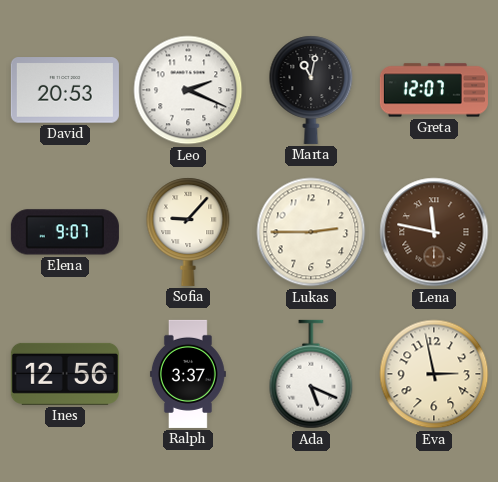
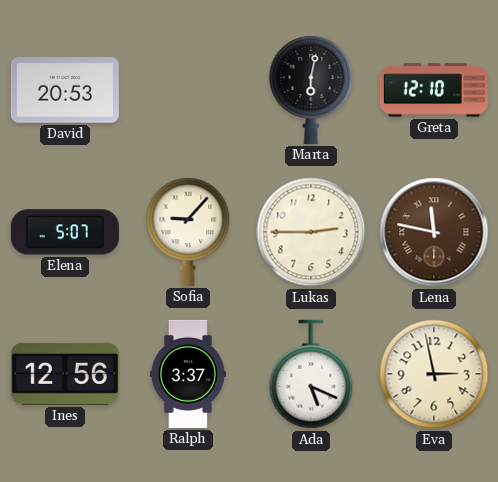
Leo: 2:19 -> none
Marta: 11:02 -> 6:02
Greta: 12:07 -> 12:10
Elena: 9:07 -> 5:07
